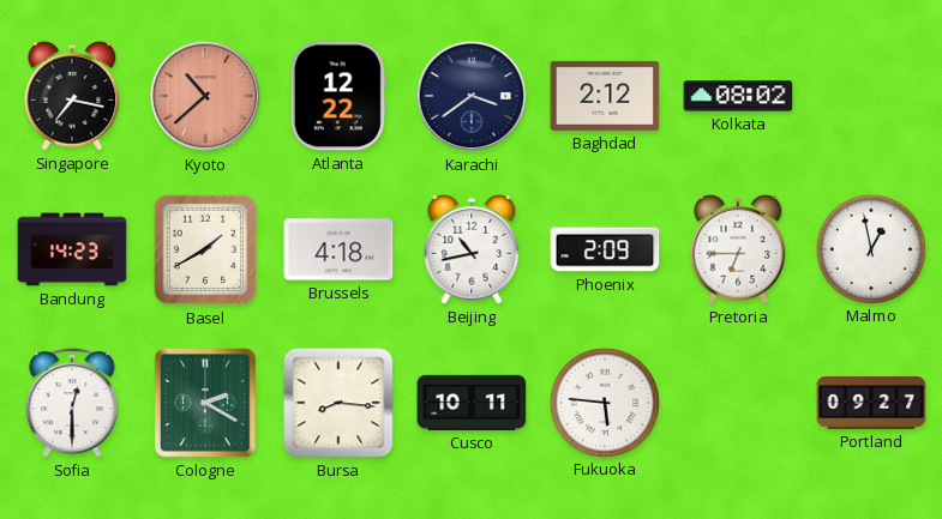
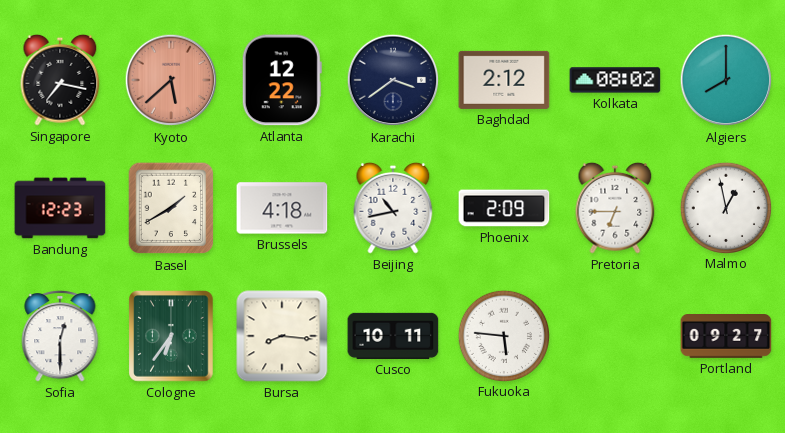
Kyoto: 10:38 -> 5:38
Algiers: none -> 8:00
Bandung: 14:23 -> 12:23
Cologne: 2:20 -> 6:36
